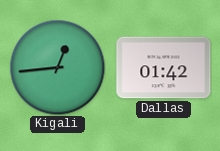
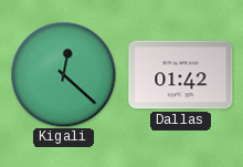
Kigali: 12:44 -> 12:22
